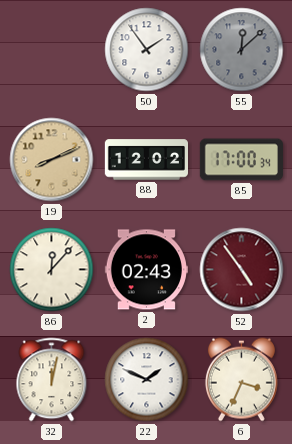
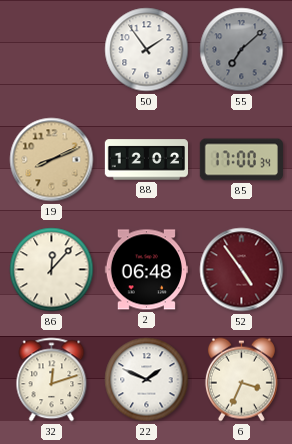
55: 12:08 -> 7:08
2: 02:43 -> 06:48
32: 12:02 -> 12:12
